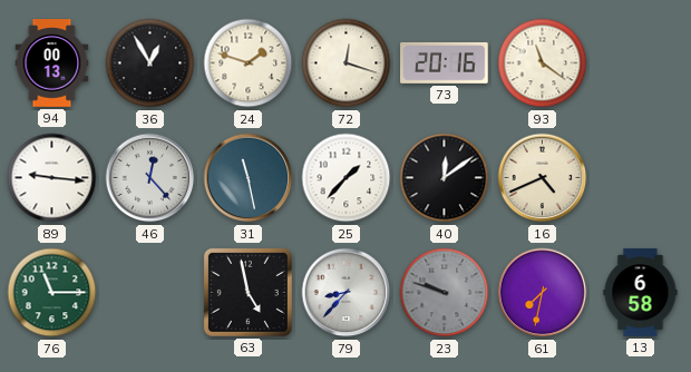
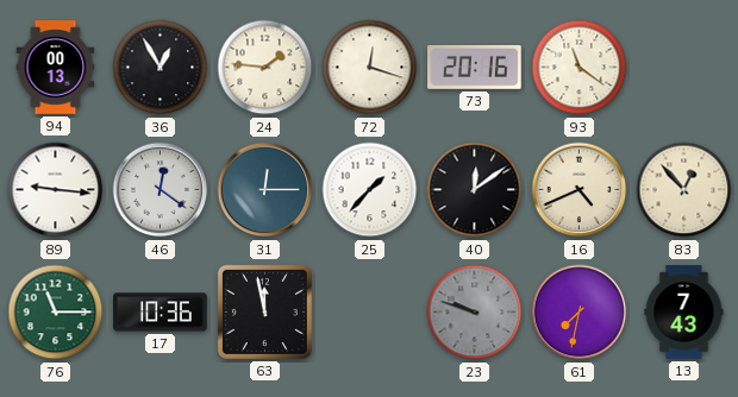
24: 1:48 -> 1:46
46: 12:23 -> 12:21
31: 11:28 -> 12:15
83: none -> 12:53
17: none -> 10:36
63: 4:58 -> 11:58
79: 8:37 -> none
13: 6:58 -> 7:43
